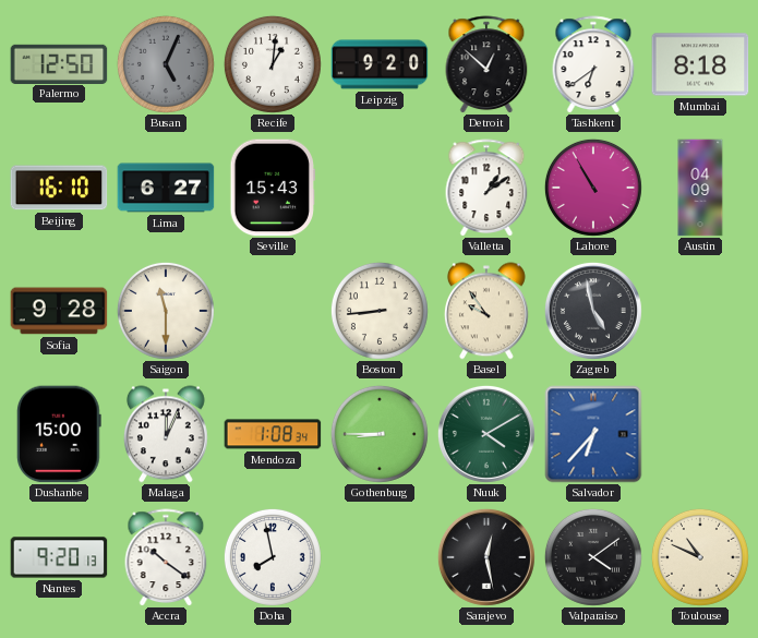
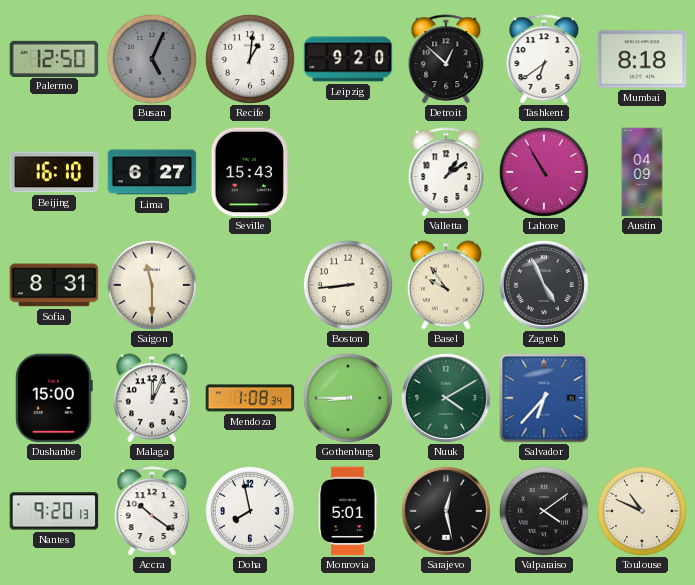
Sofia: 9:28 -> 8:31
Zagreb: 4:58 -> 4:56
Monrovia: none -> 5:01
